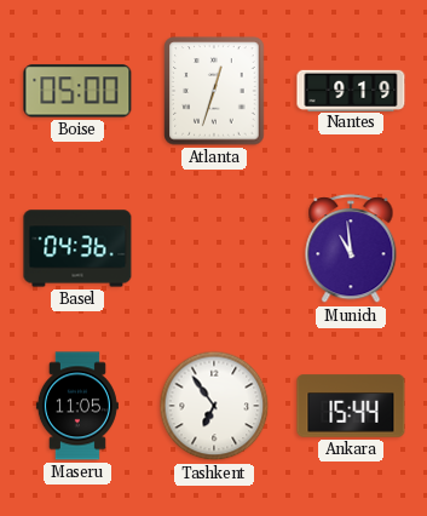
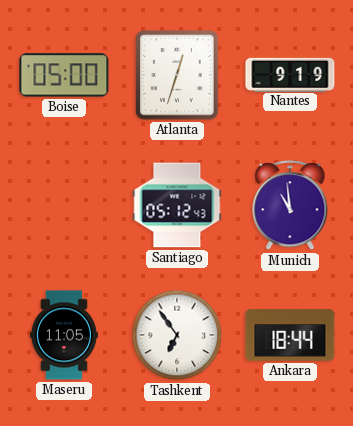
Basel: 04:36 -> none
Santiago: none -> 05:12
Ankara: 15:44 -> 18:44
